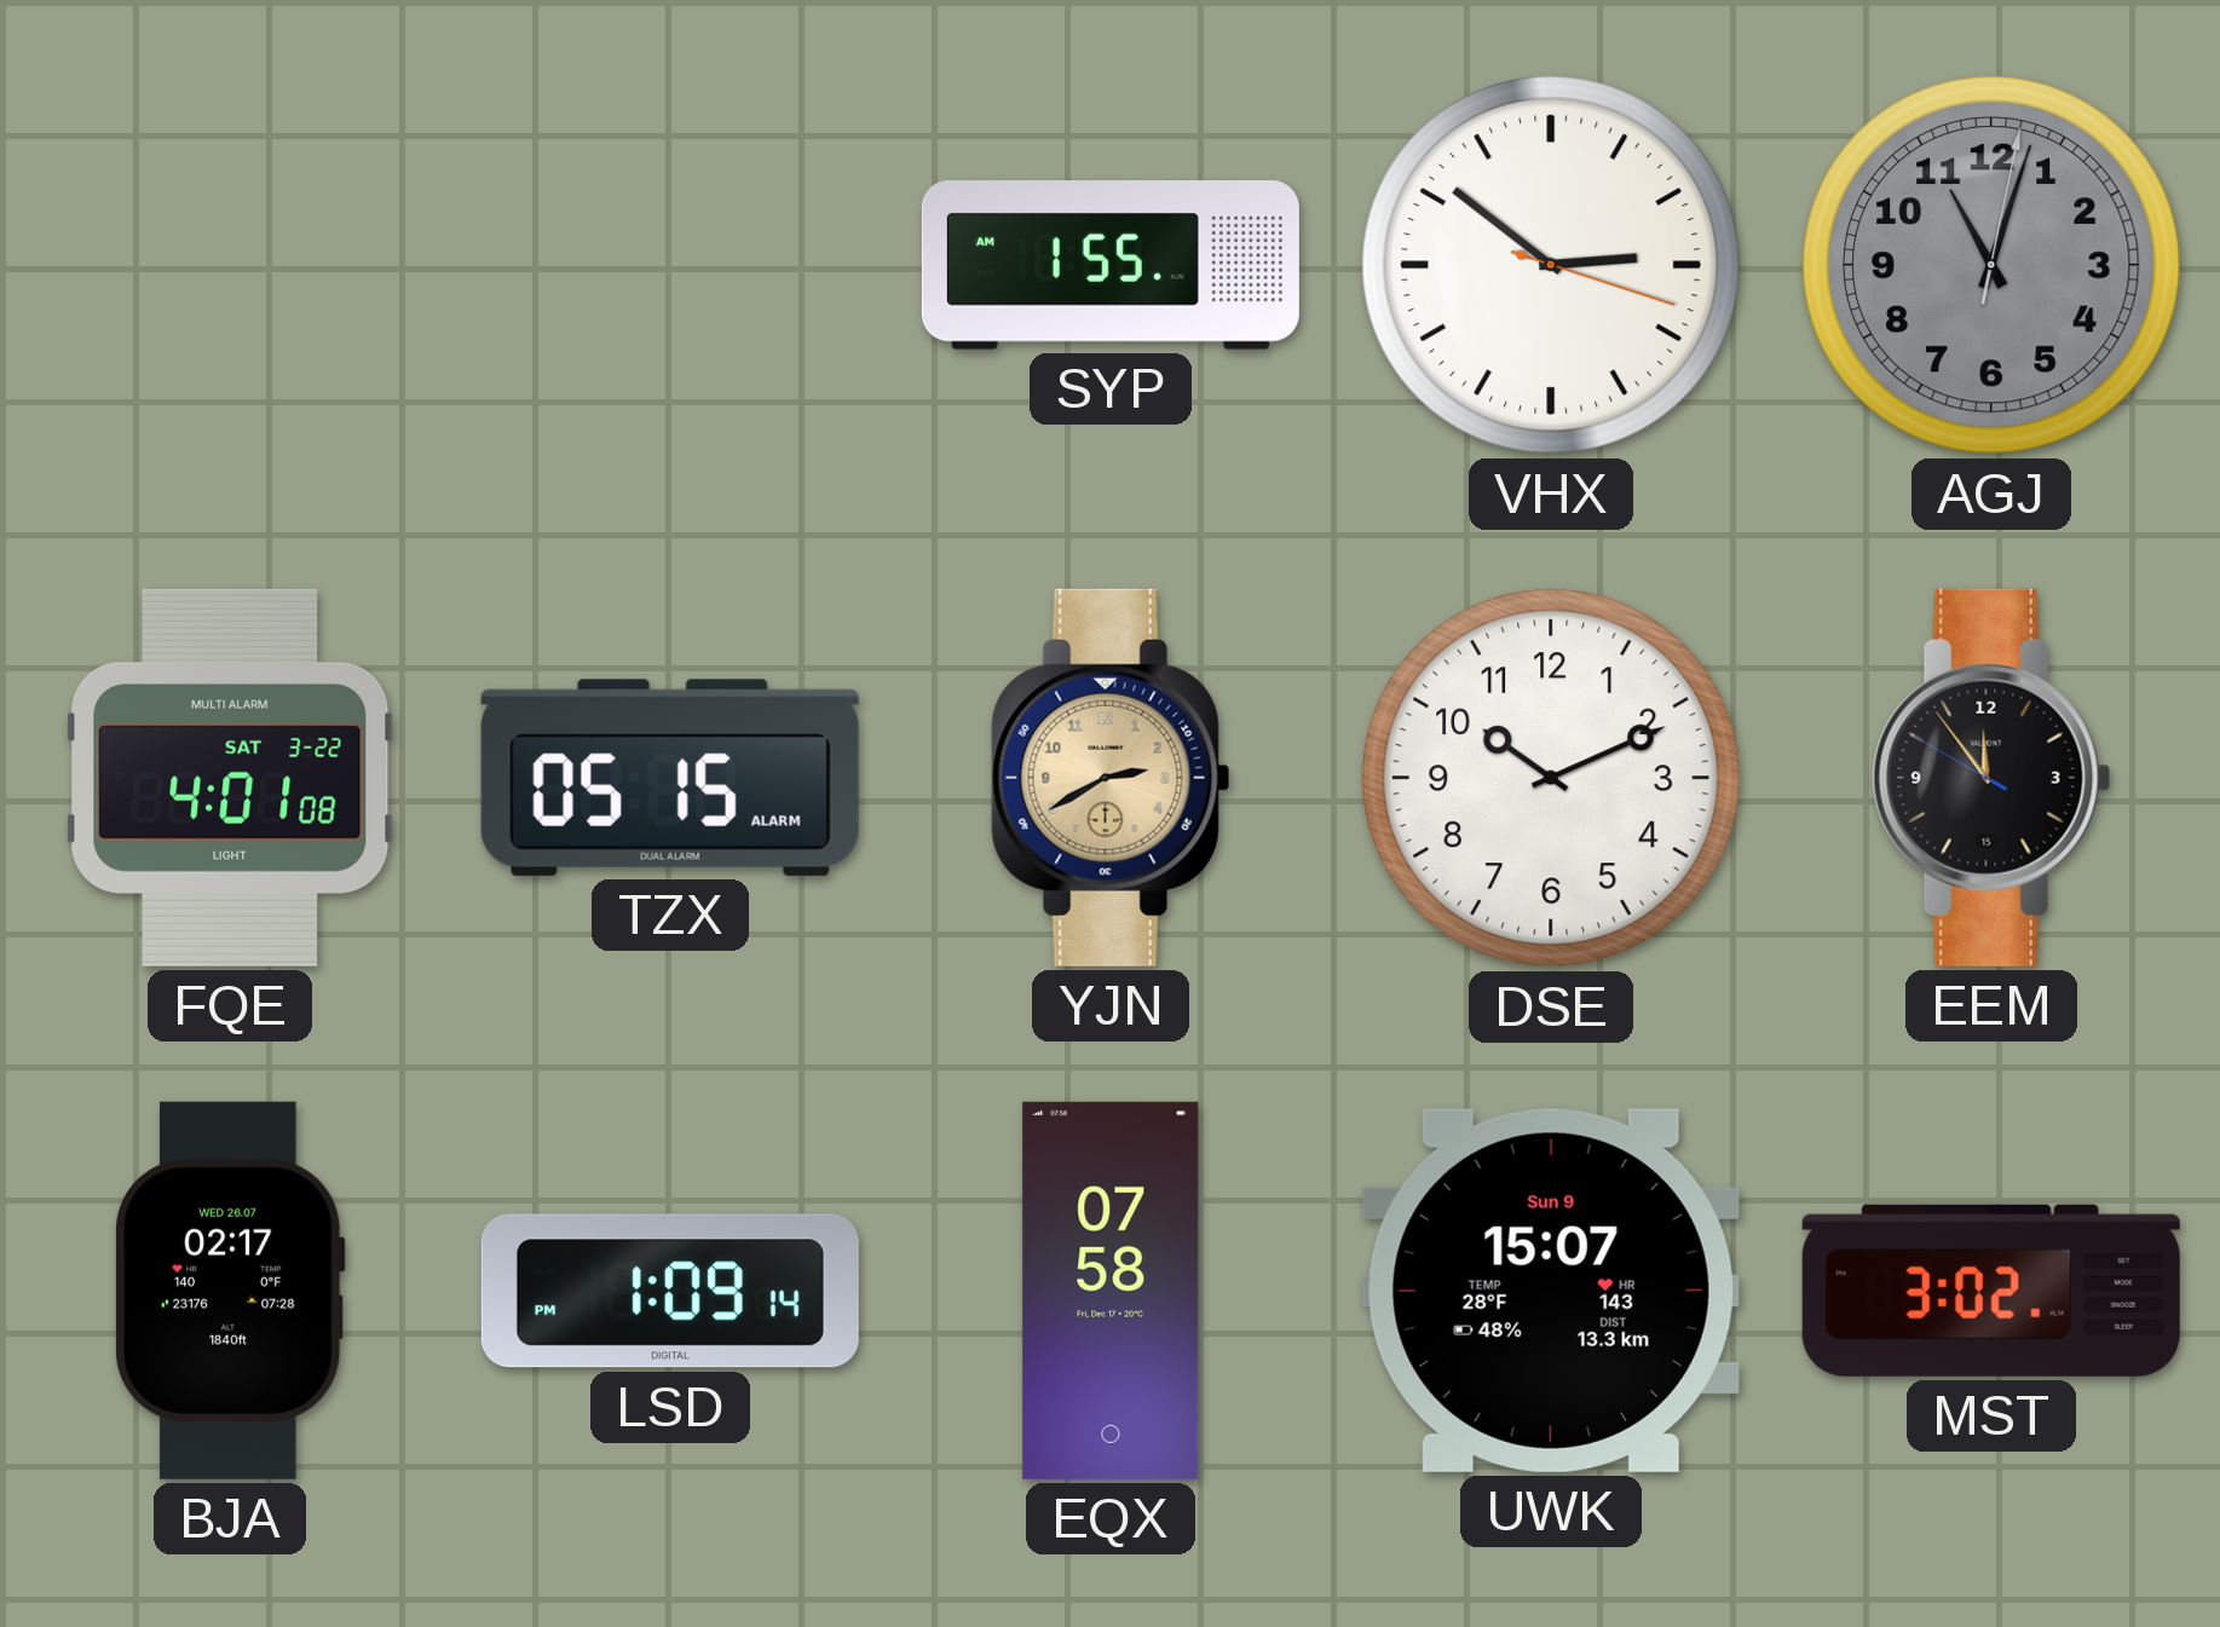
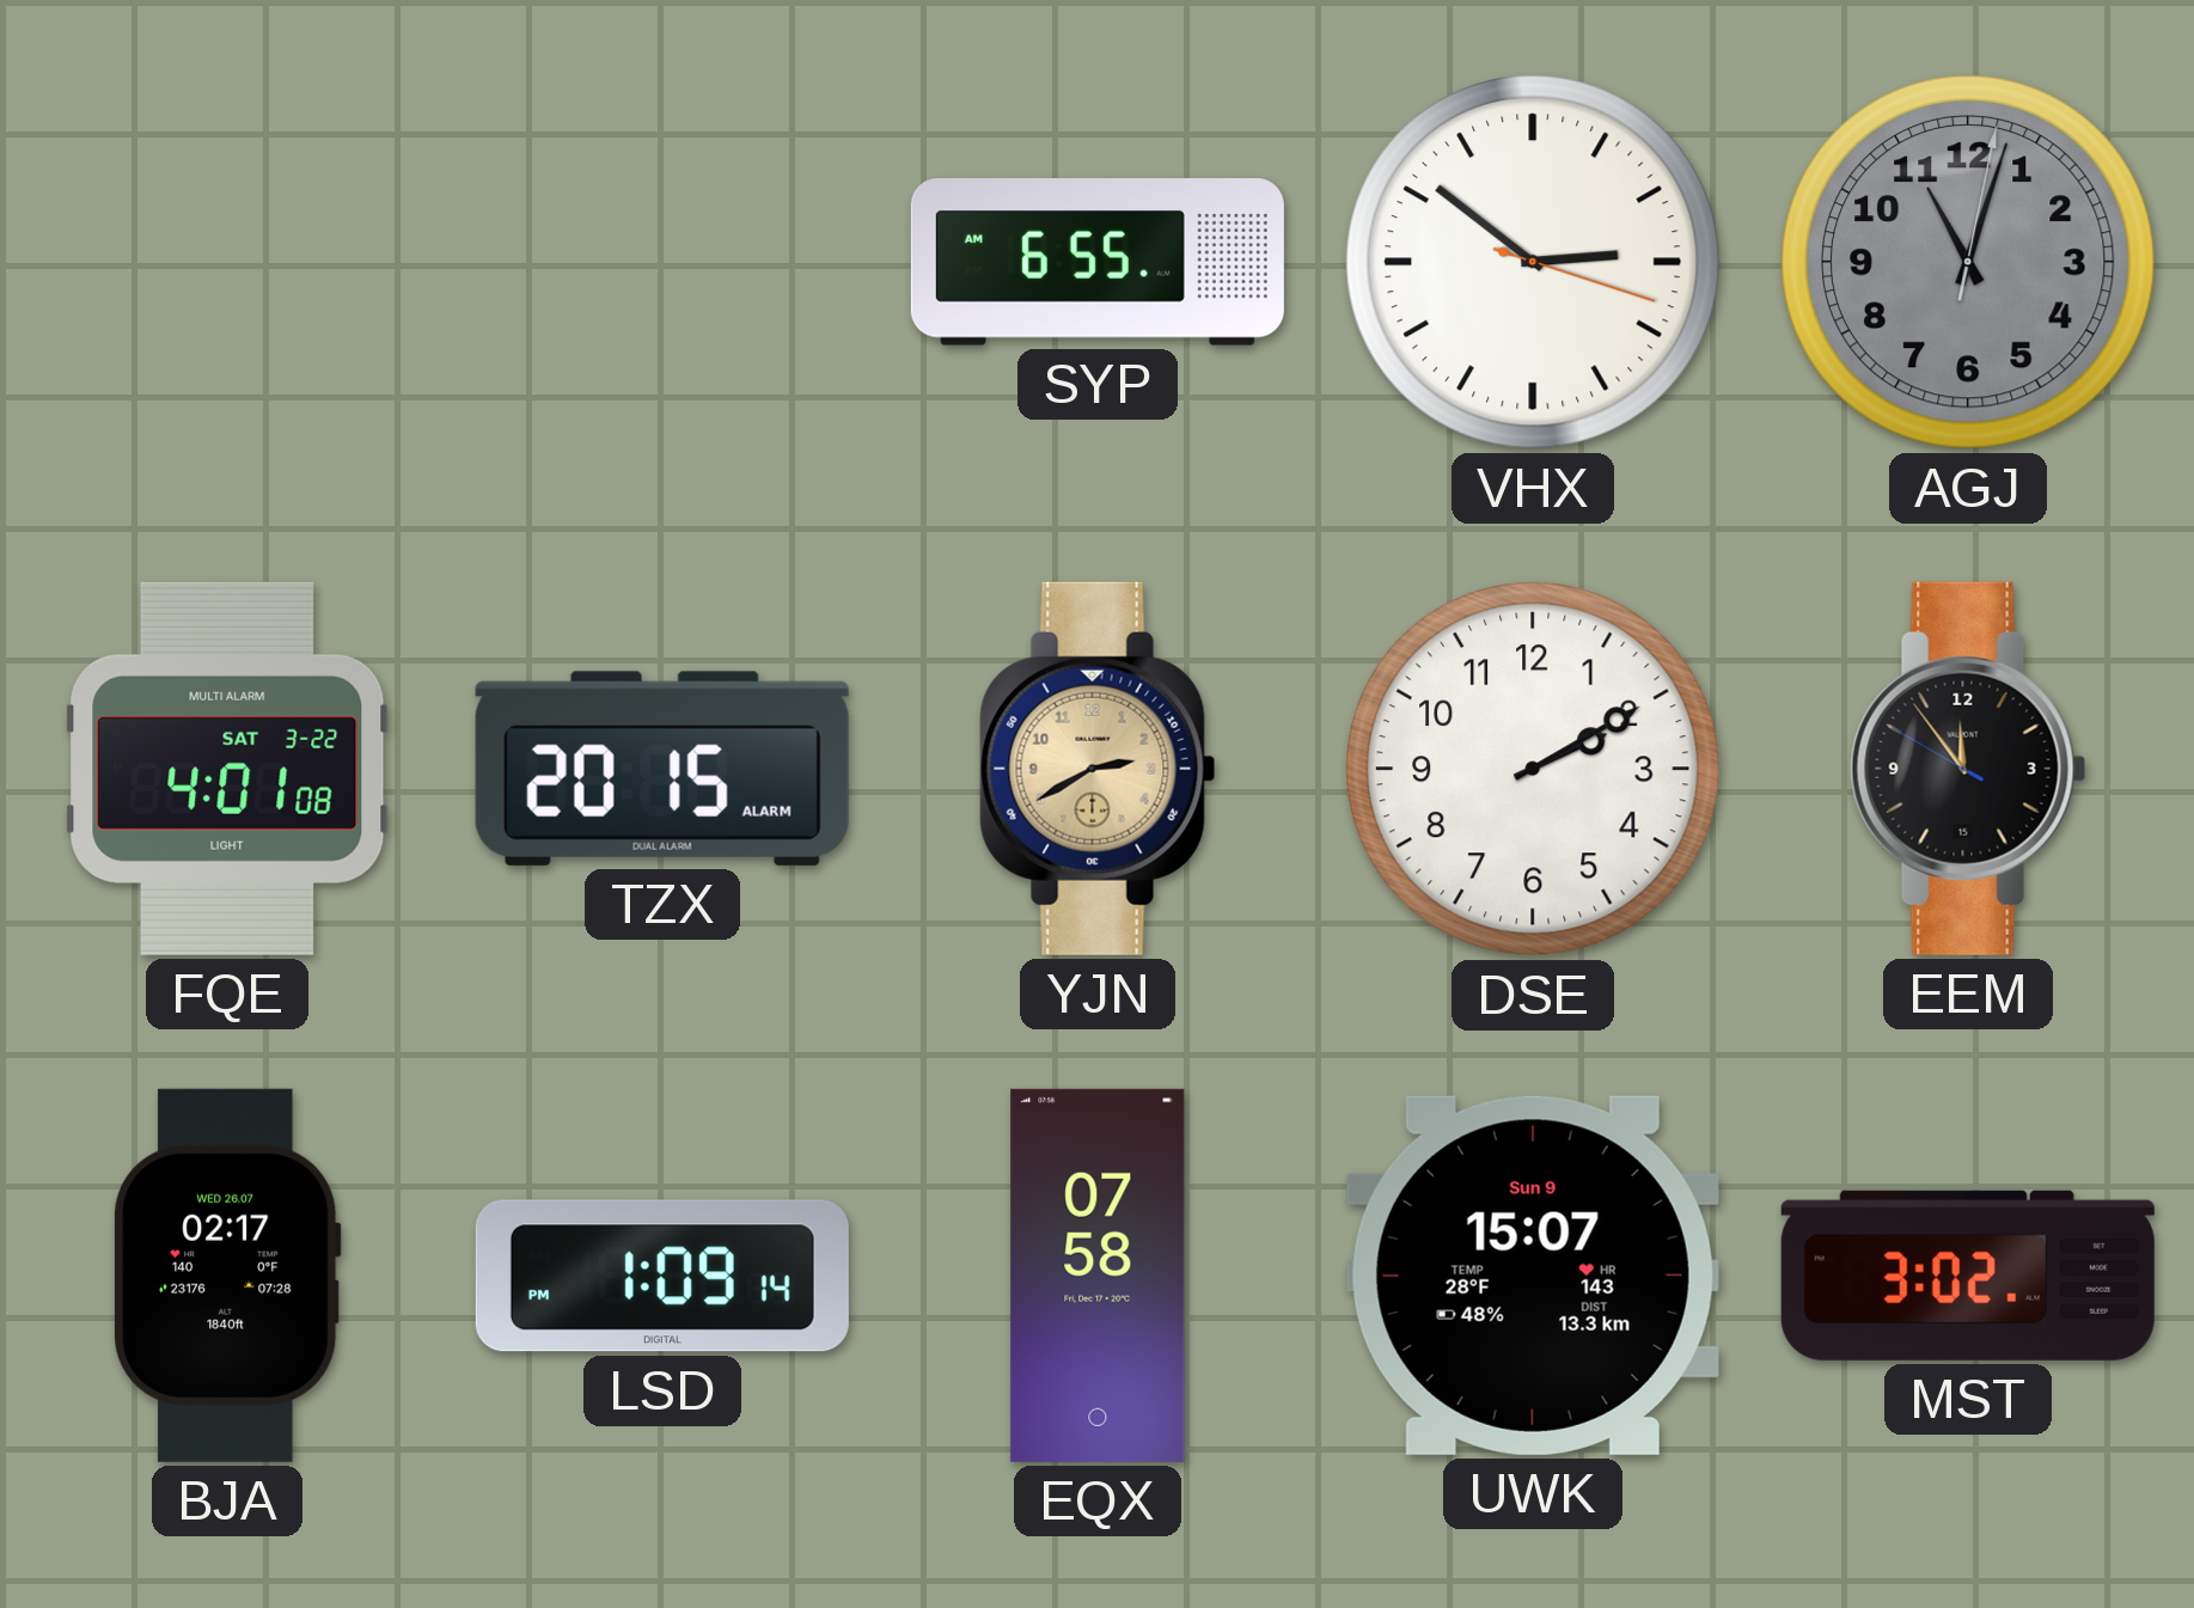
SYP: 1:55 -> 6:55
TZX: 05:15 -> 20:15
DSE: 10:11 -> 2:10
